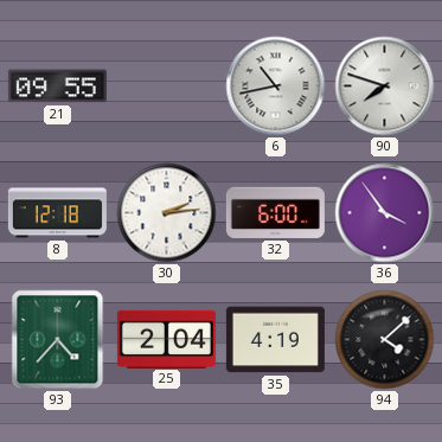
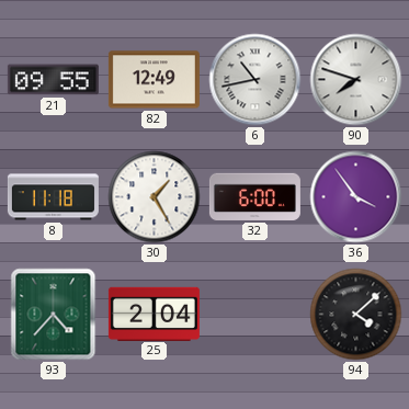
82: none -> 12:49
8: 12:18 -> 11:18
30: 2:14 -> 1:25
35: 4:19 -> none
